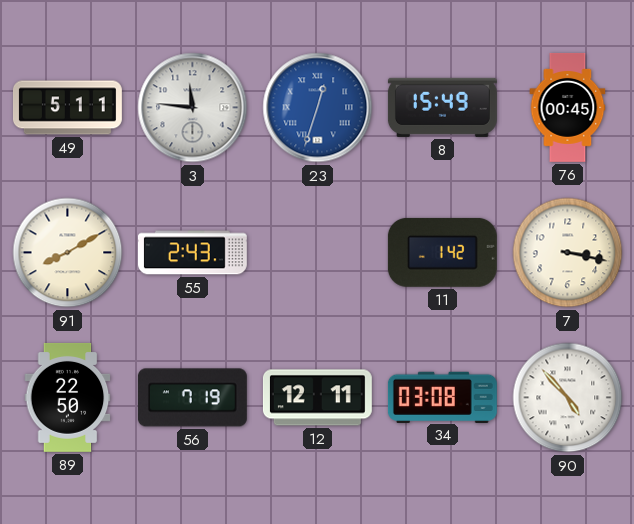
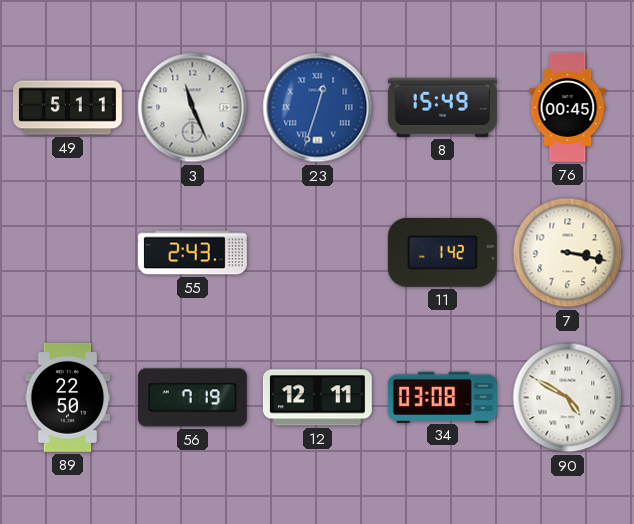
3: 11:46 -> 11:26
91: 8:10 -> none
90: 4:53 -> 4:50
